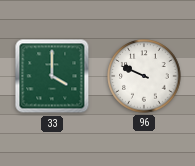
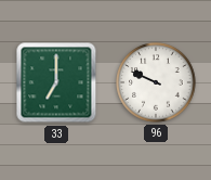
33: 4:00 -> 7:00
